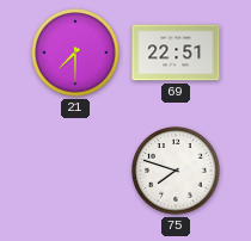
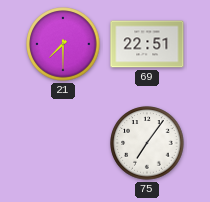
75: 7:48 -> 7:06
